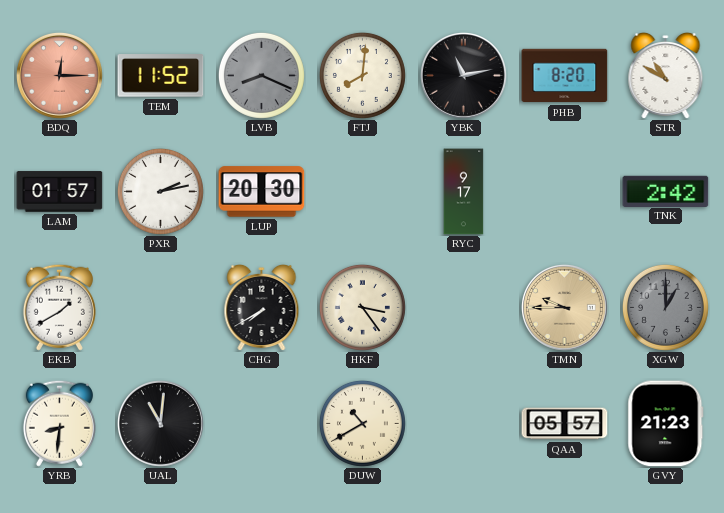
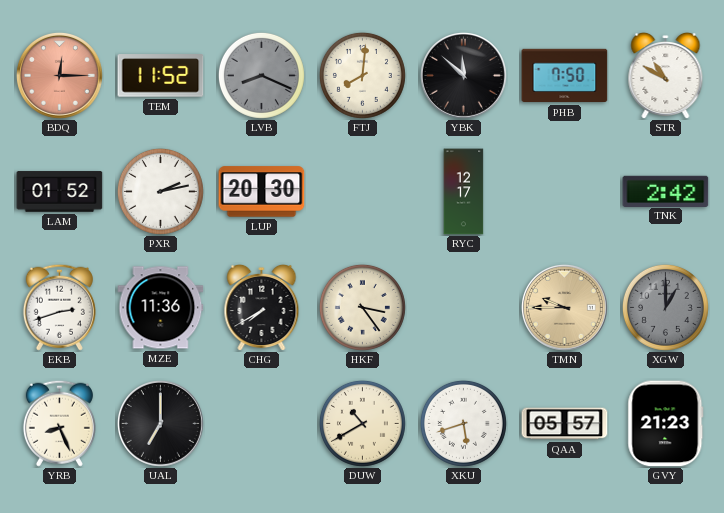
YBK: 11:13 -> 11:52
PHB: 8:20 -> 7:50
LAM: 01:57 -> 01:52
RYC: 9:17 -> 12:17
EKB: 1:40 -> 2:42
MZE: none -> 11:36
YRB: 8:31 -> 8:26
UAL: 11:01 -> 7:00
XKU: none -> 5:42
